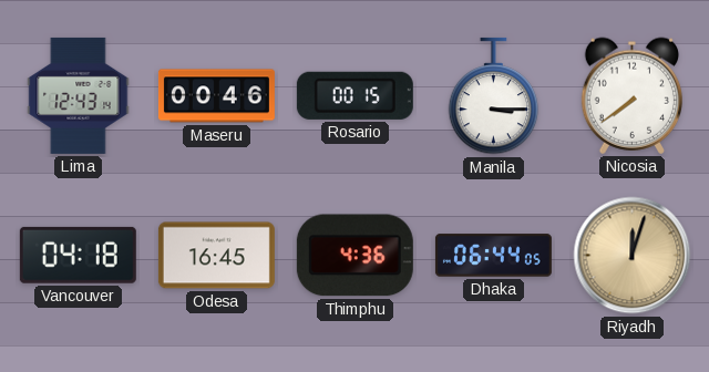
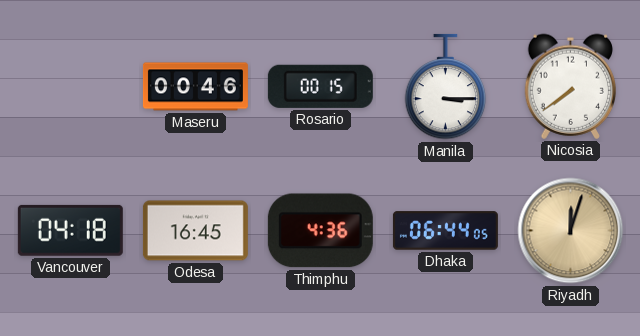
Lima: 12:43 -> none
